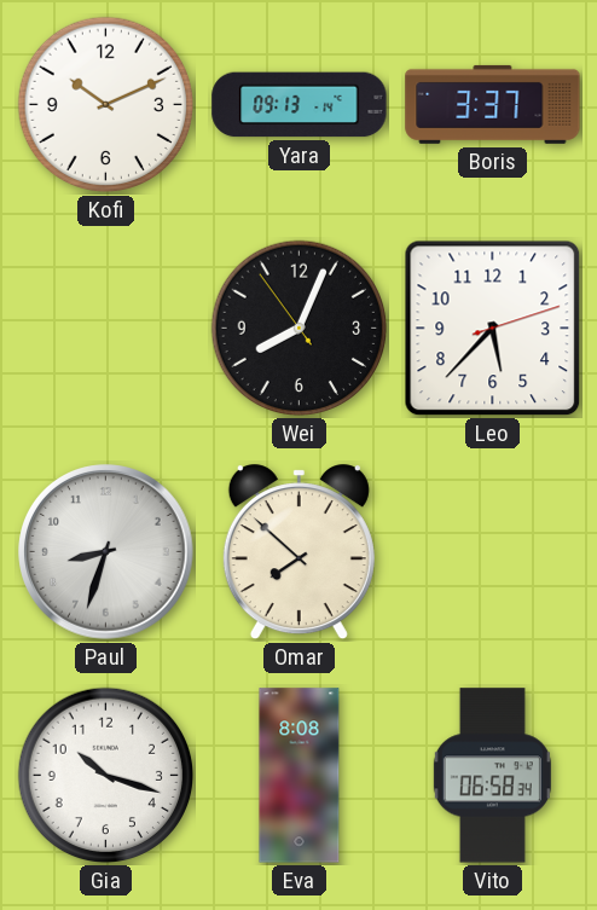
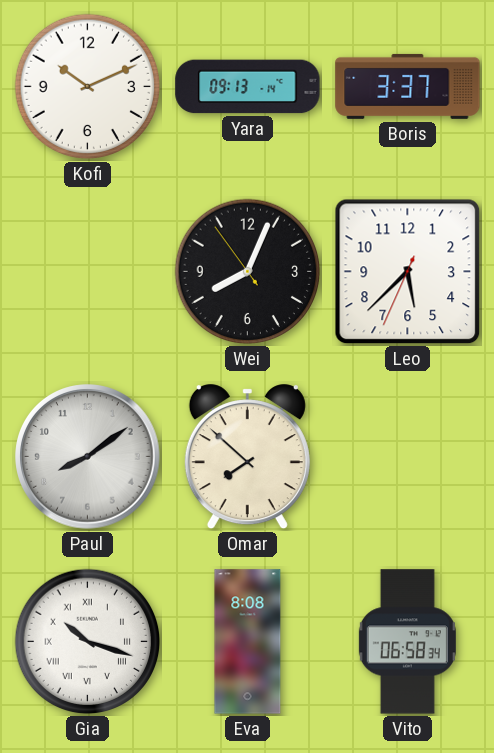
Leo: 5:37:12 -> 5:37:34
Paul: 8:33 -> 8:09
Gia numerals: Arabic -> Roman
